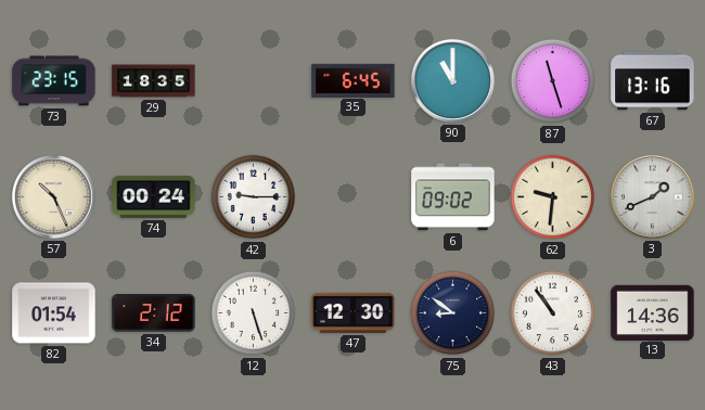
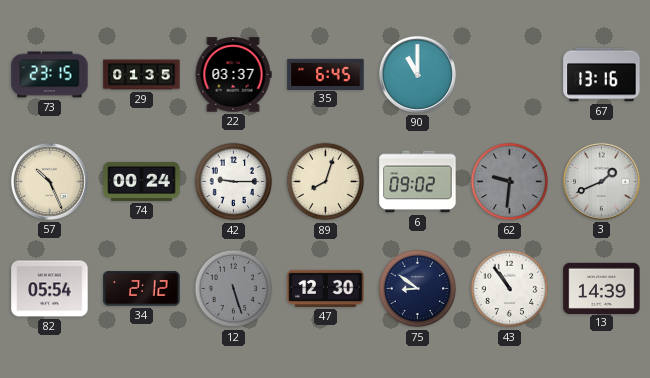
29: 18:35 -> 01:35
22: none -> 03:37
87: 11:27 -> none
89: none -> 8:03
62 dial: cream -> grey
82: 01:54 -> 05:54
12 dial: white -> grey
13: 14:36 -> 14:39
